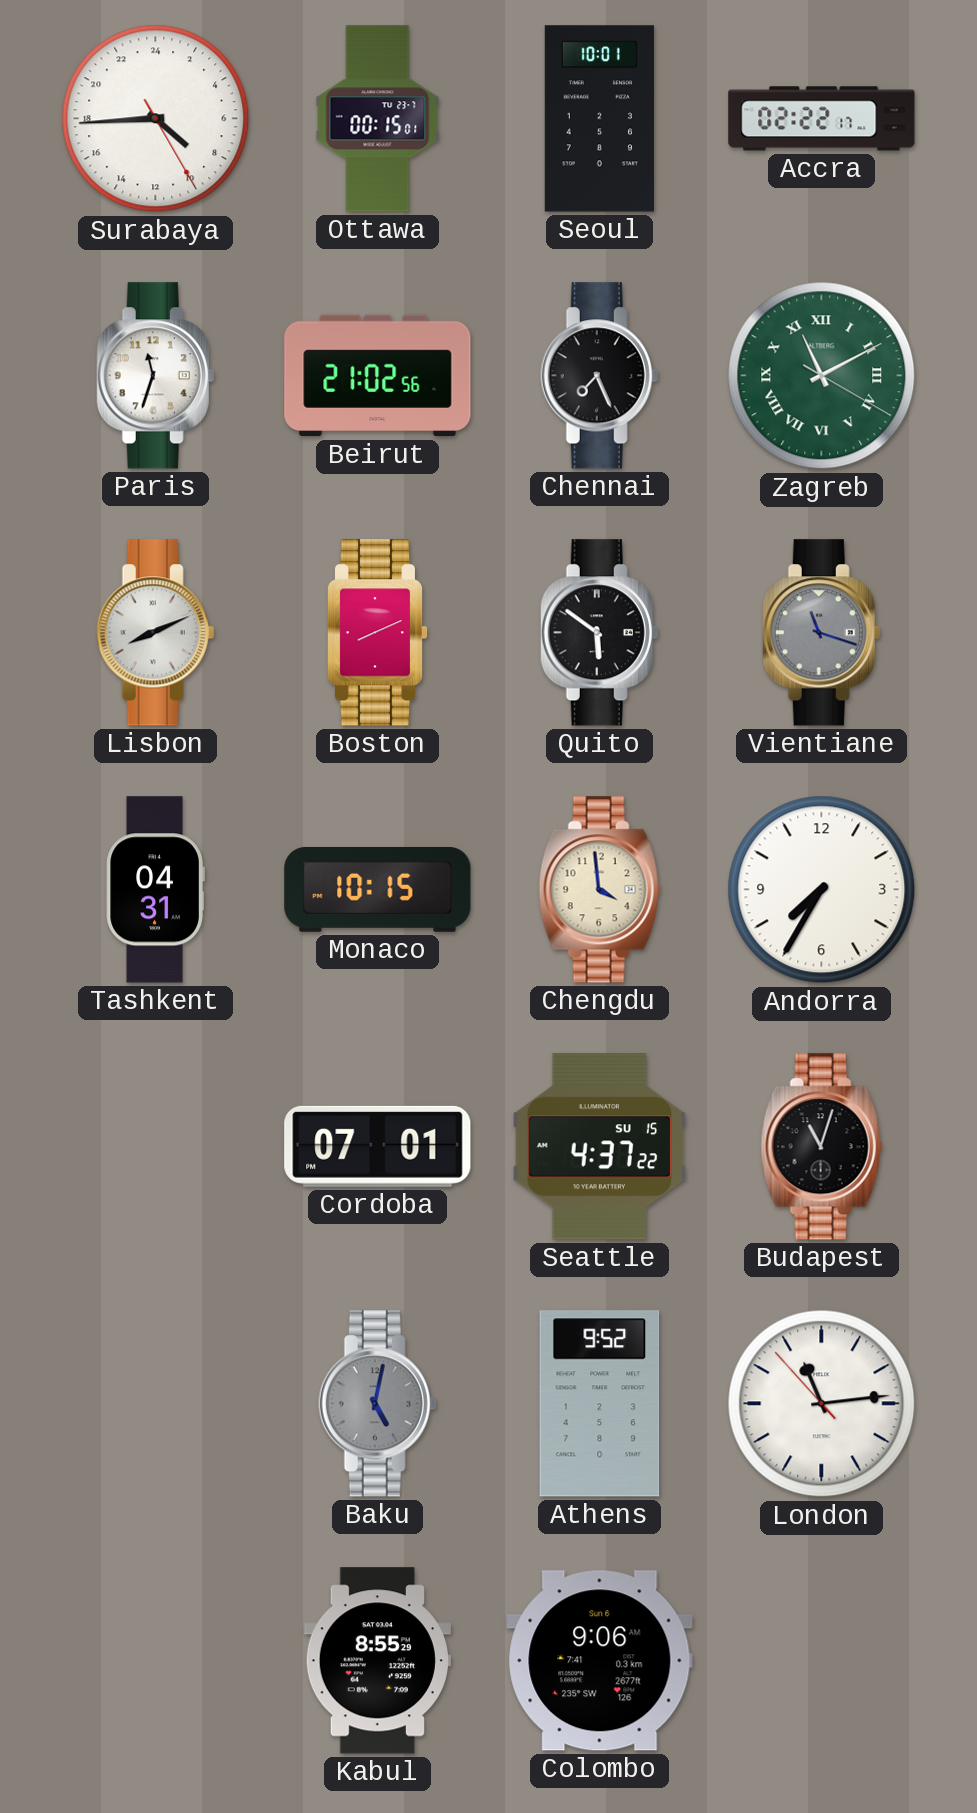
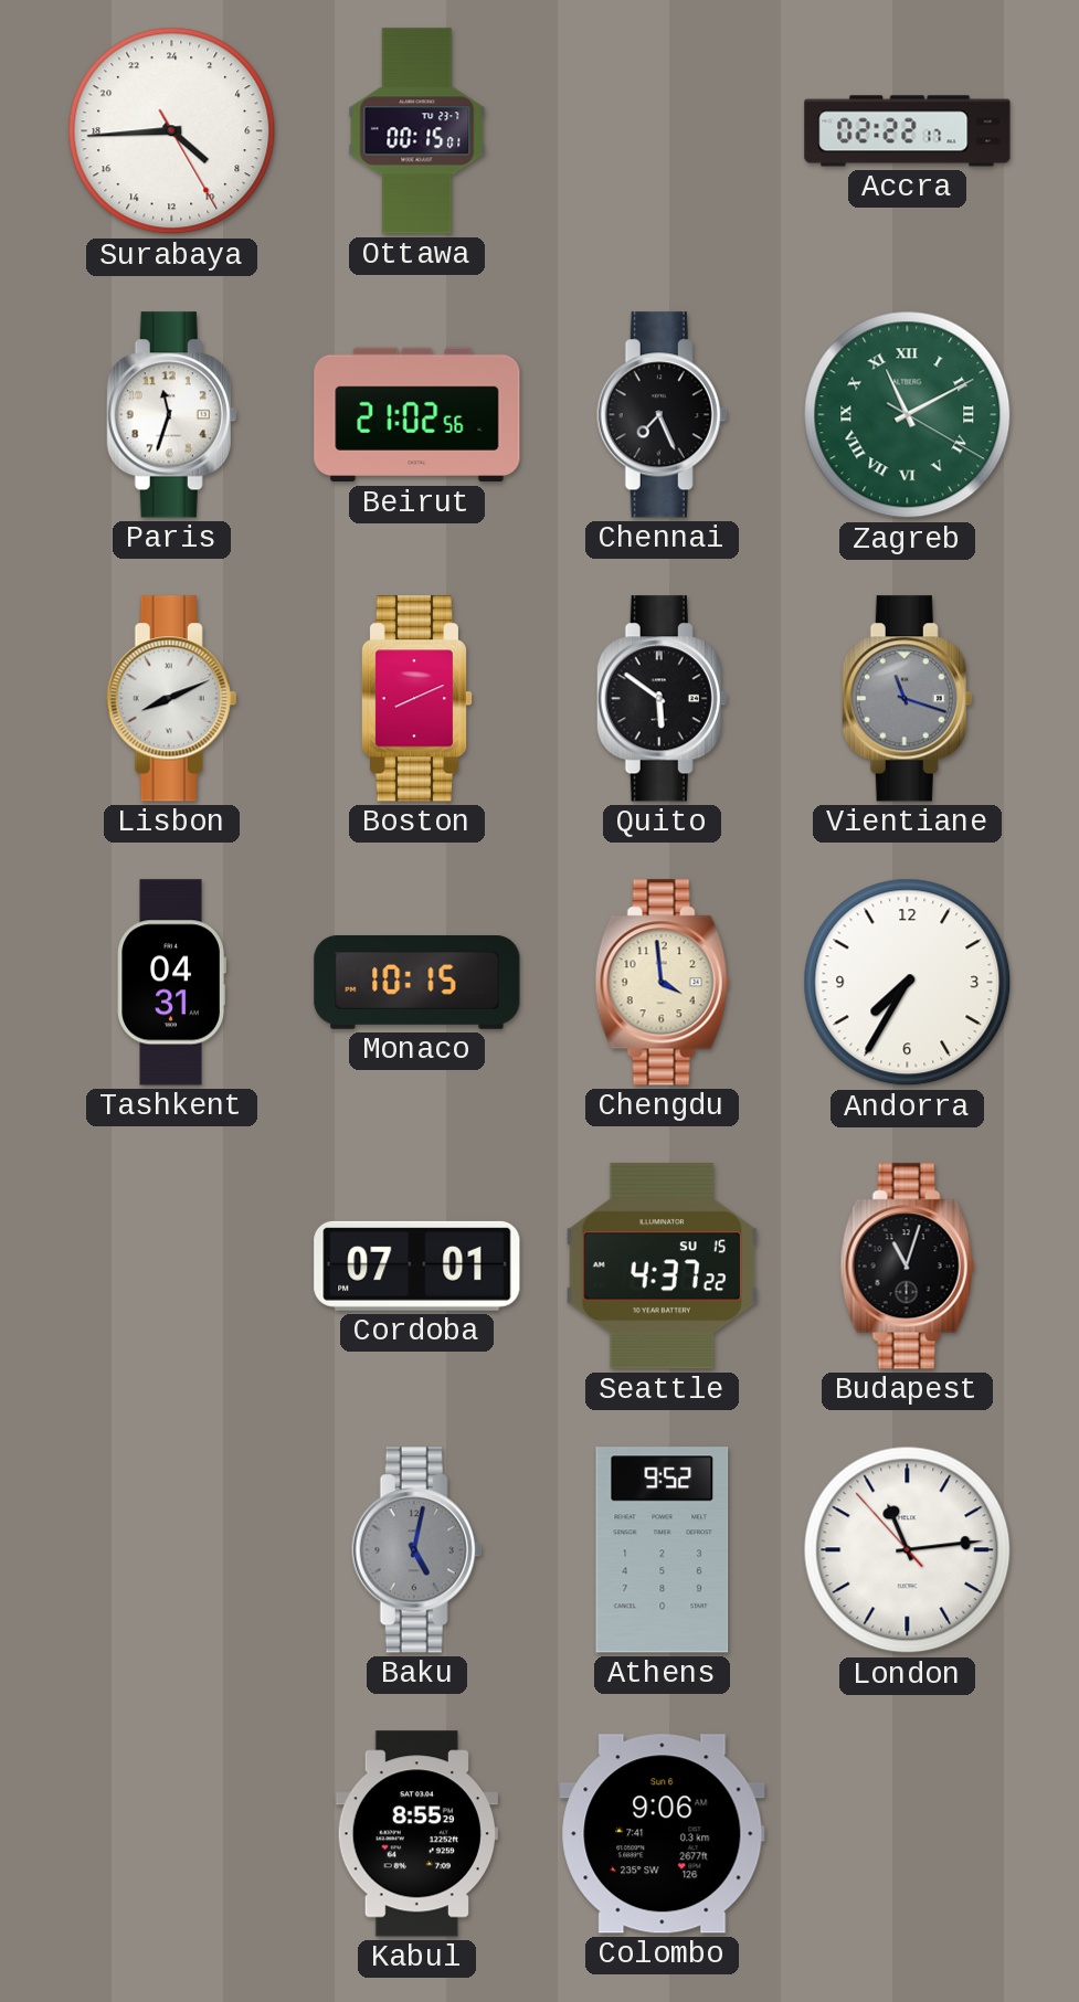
Seoul: 10:01 -> none
